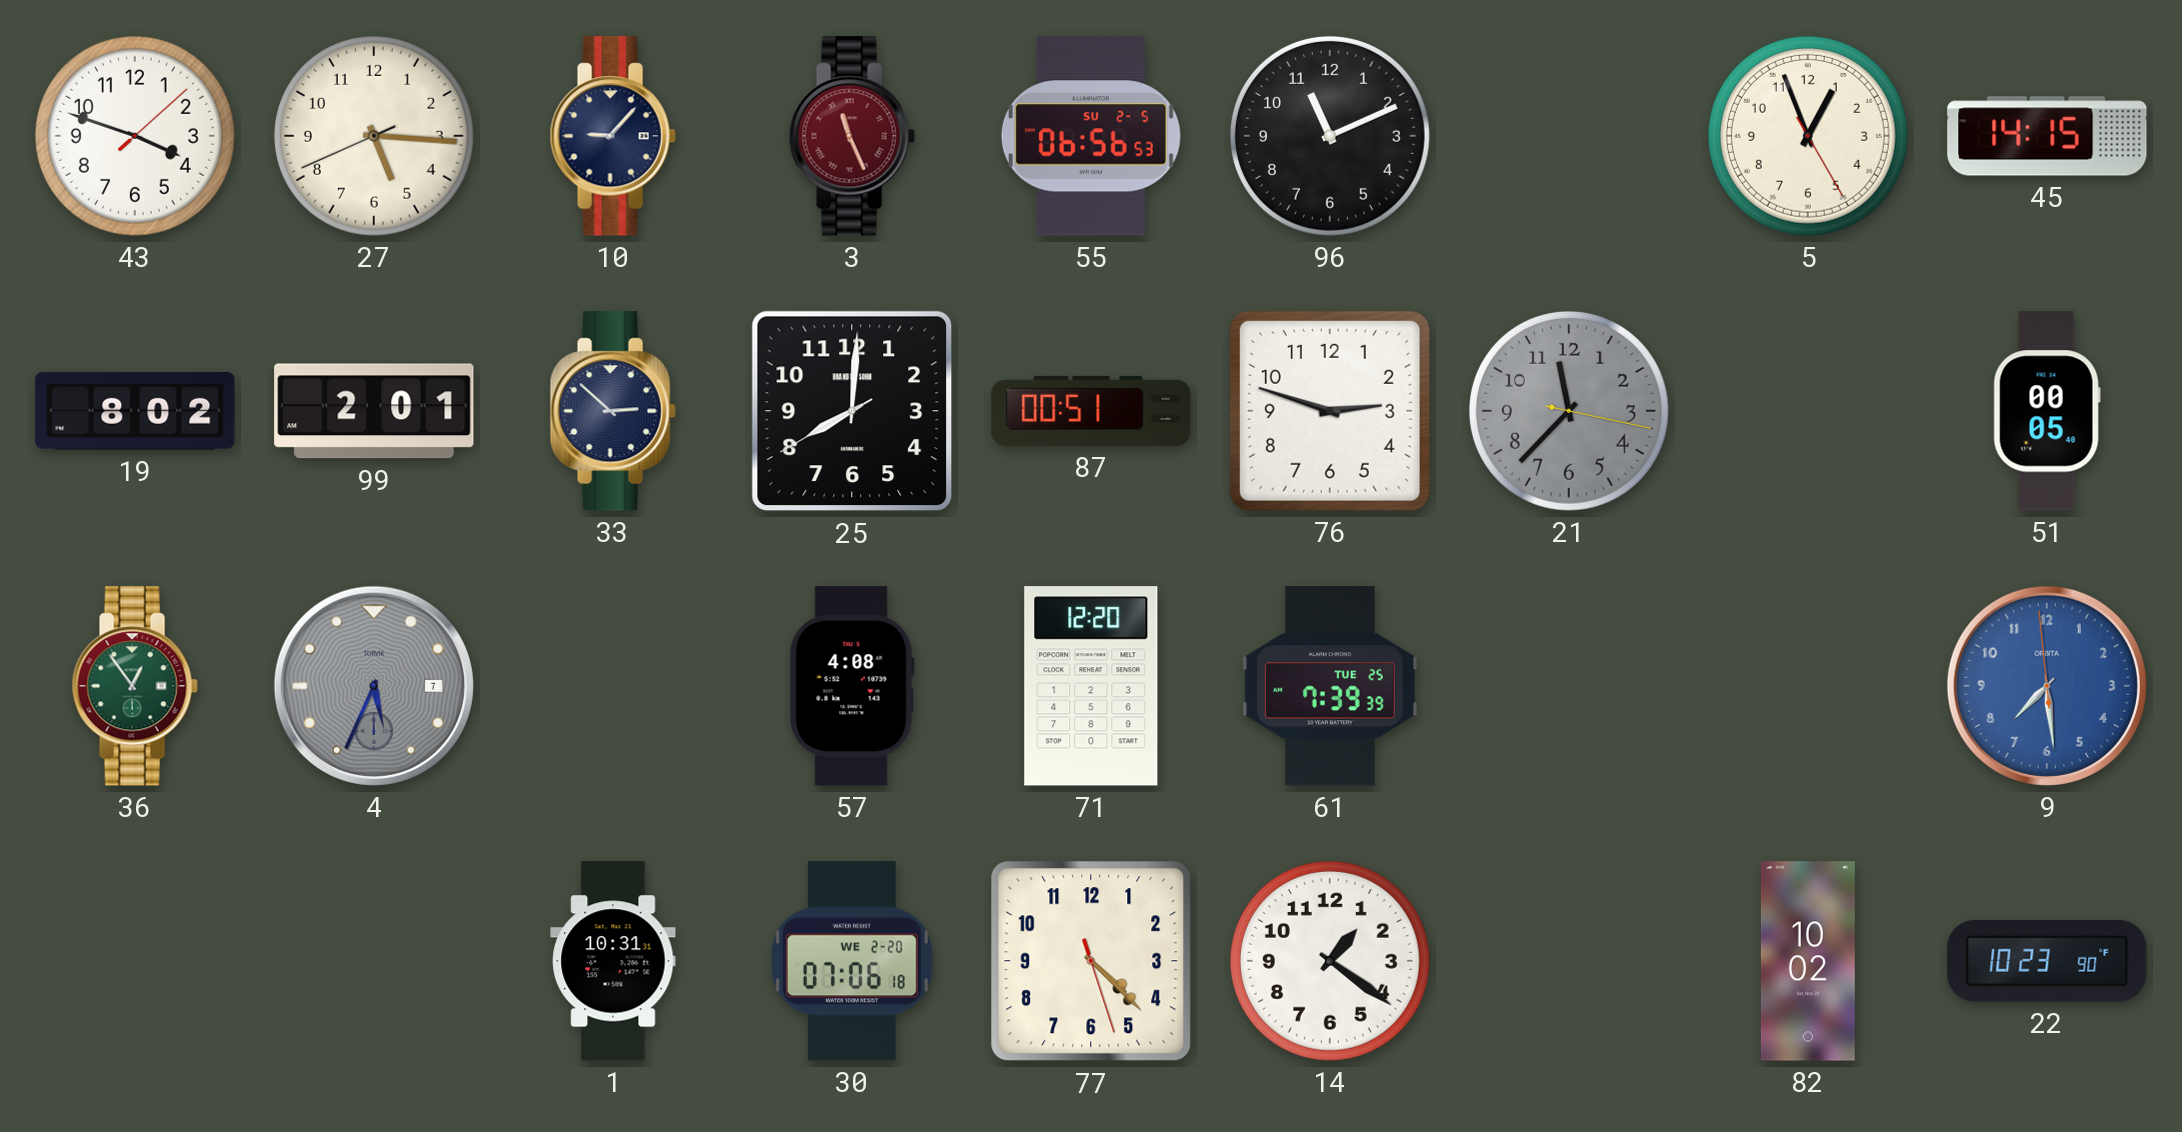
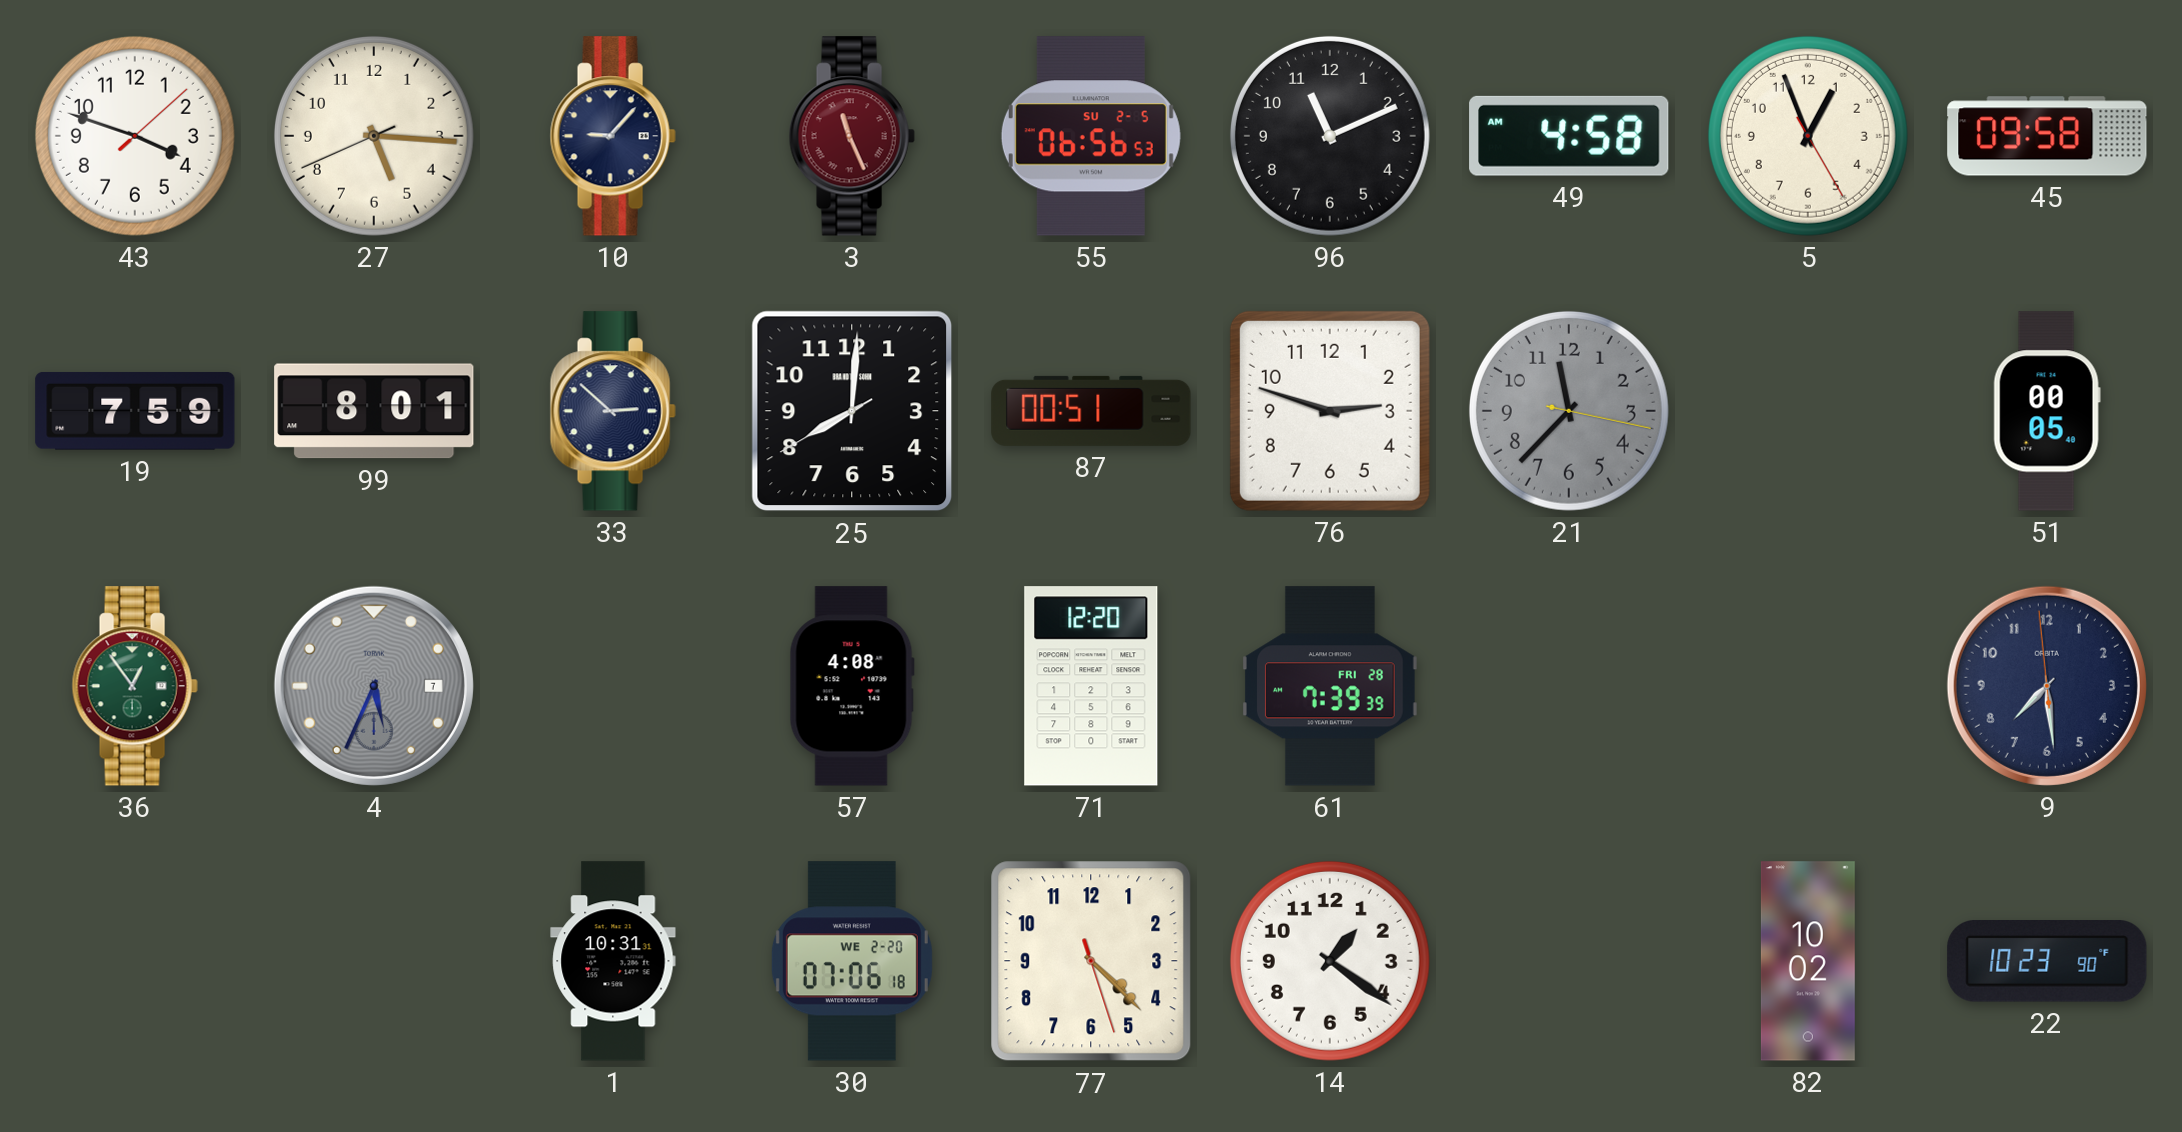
49: none -> 4:58
45: 14:15 -> 09:58
19: 8:02 -> 7:59
99: 2:01 -> 8:01
61 date: TUE 25 -> FRI 28
9 dial: blue -> navy
